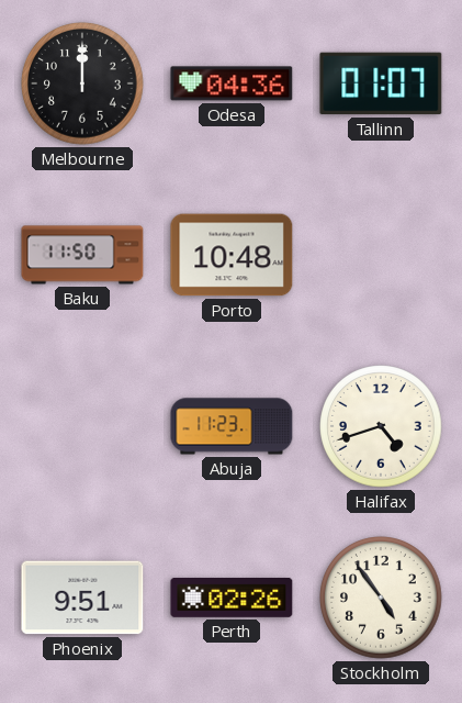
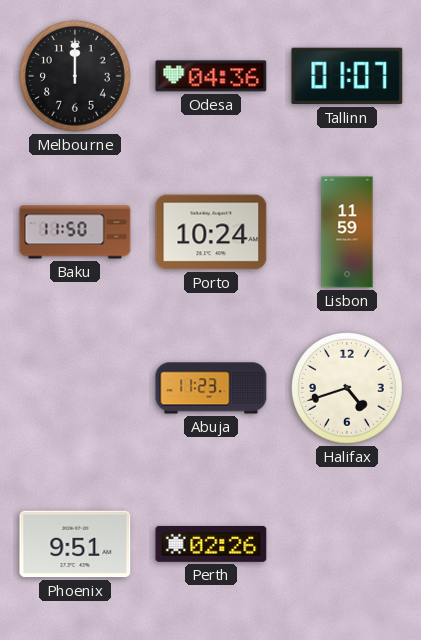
Porto: 10:48 -> 10:24
Lisbon: none -> 11:59
Stockholm: 4:54 -> none
